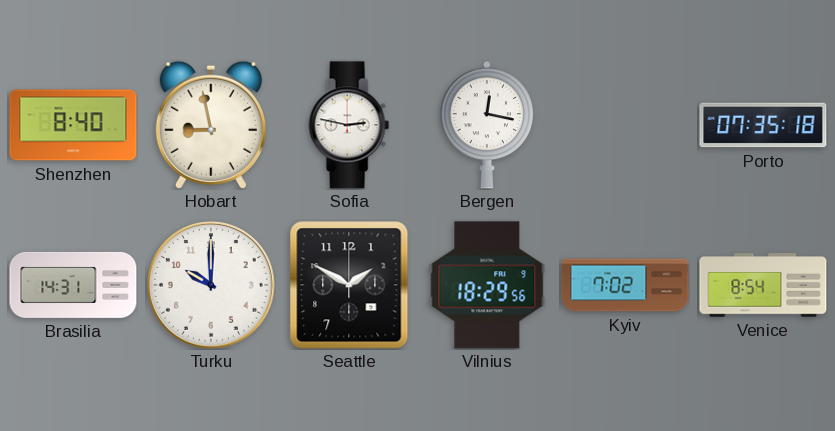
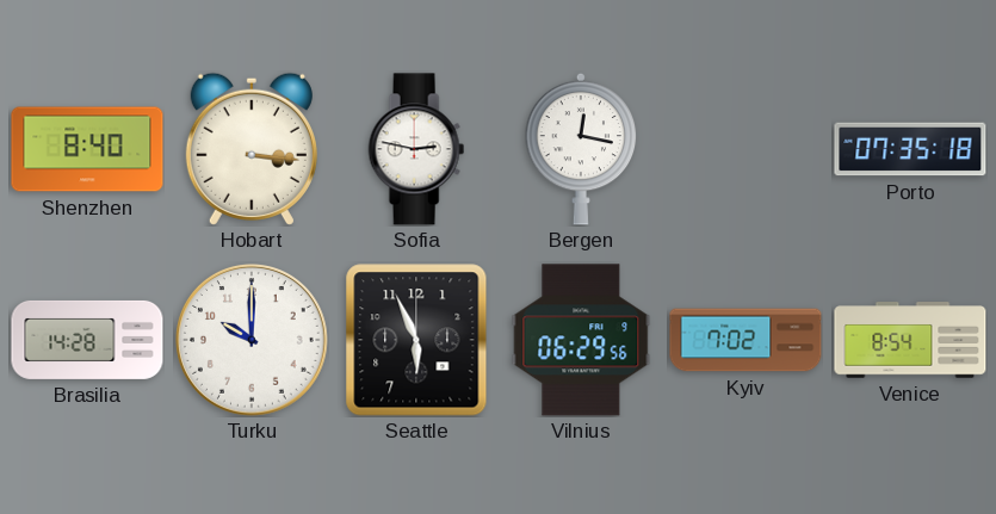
Hobart: 8:58 -> 3:16
Brasilia: 14:31 -> 14:28
Seattle: 1:50 -> 5:56
Vilnius: 18:29 -> 06:29
